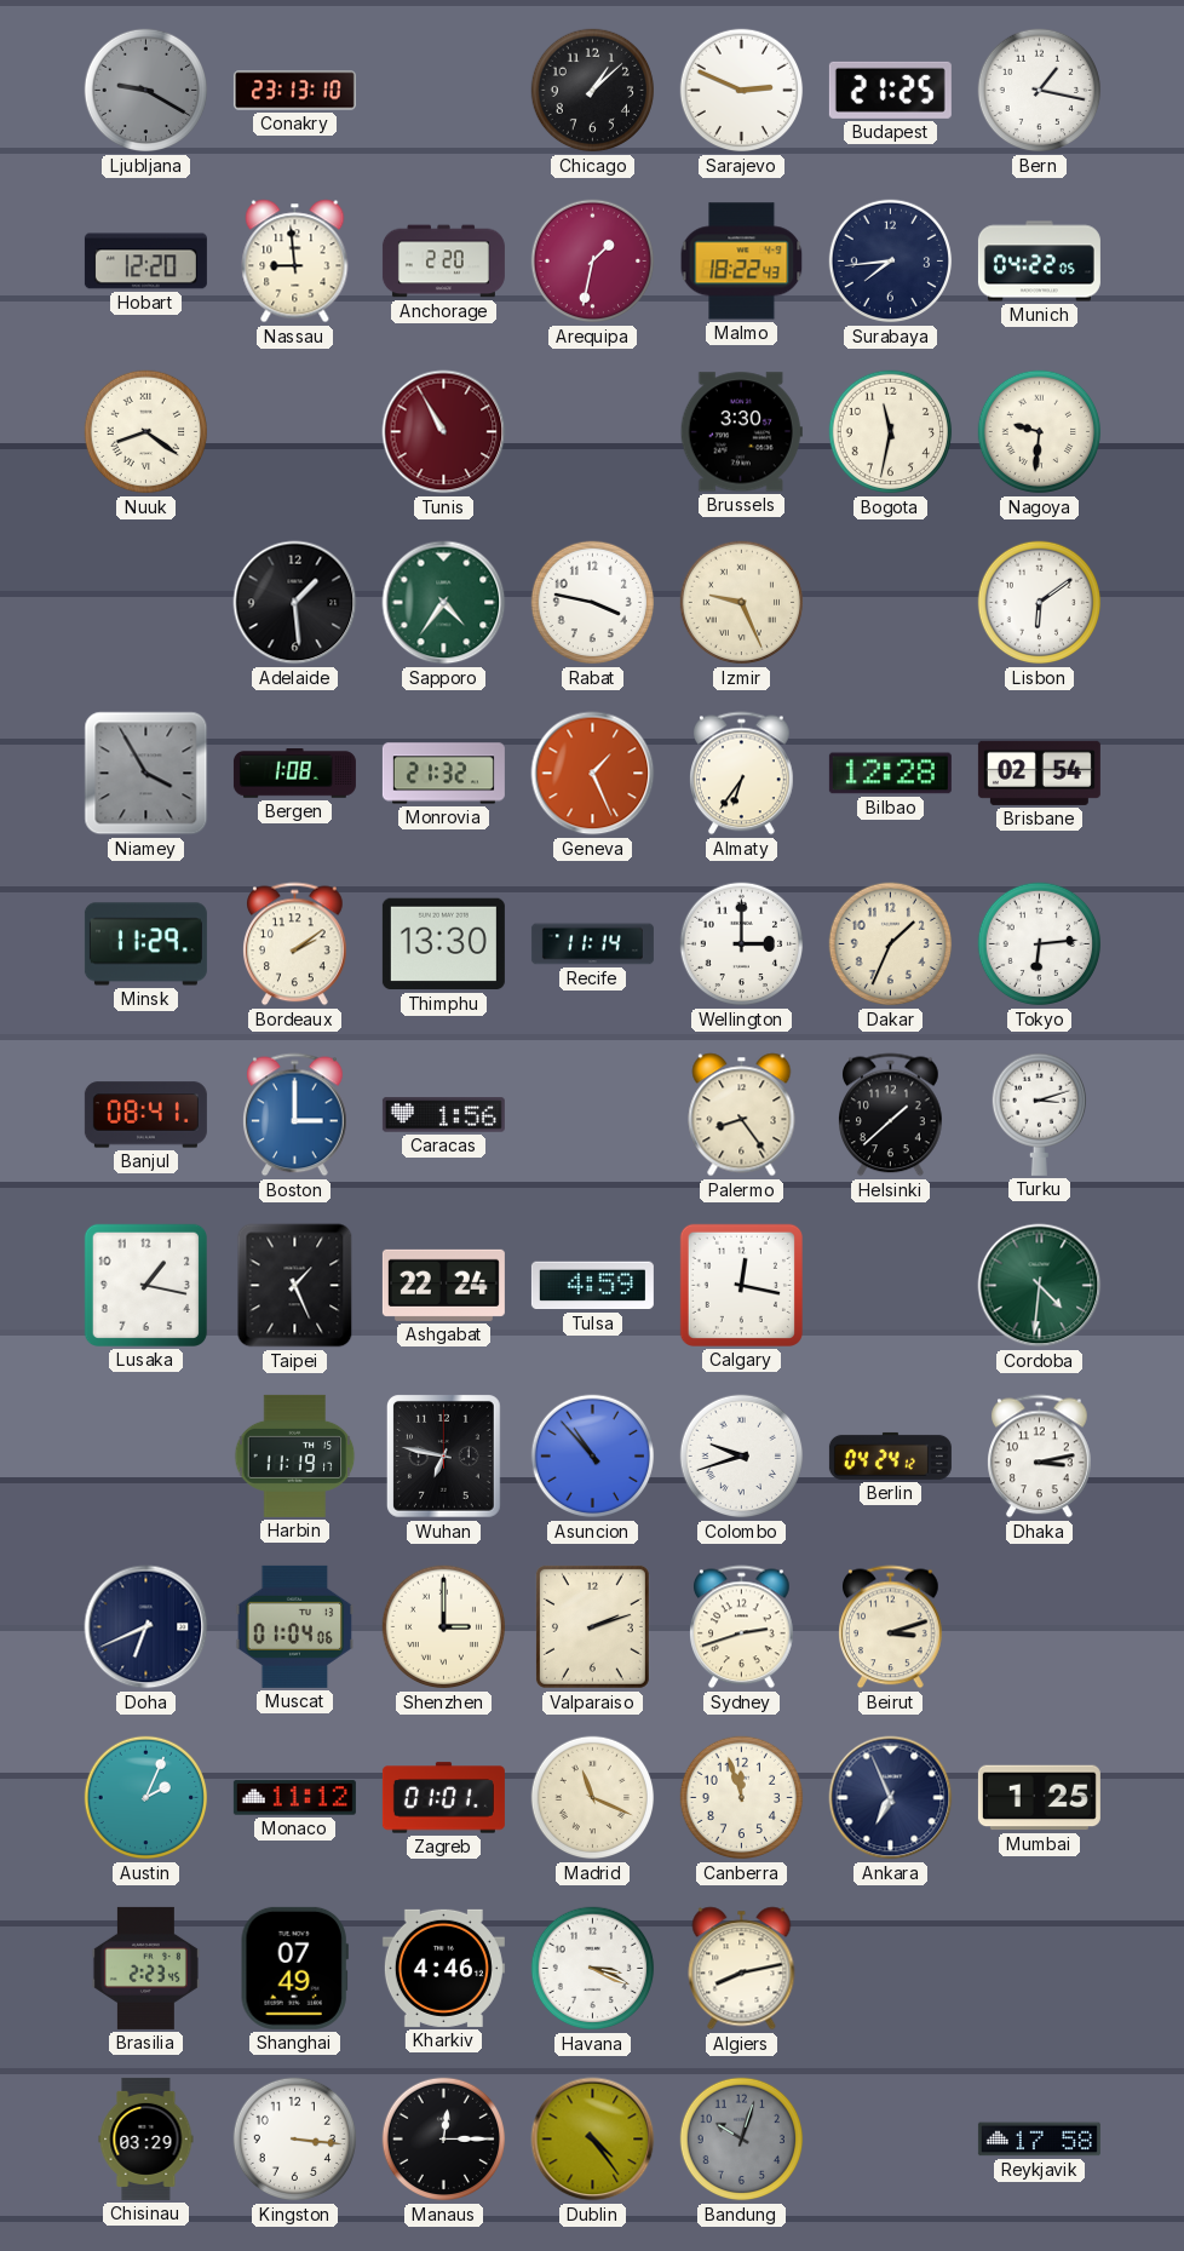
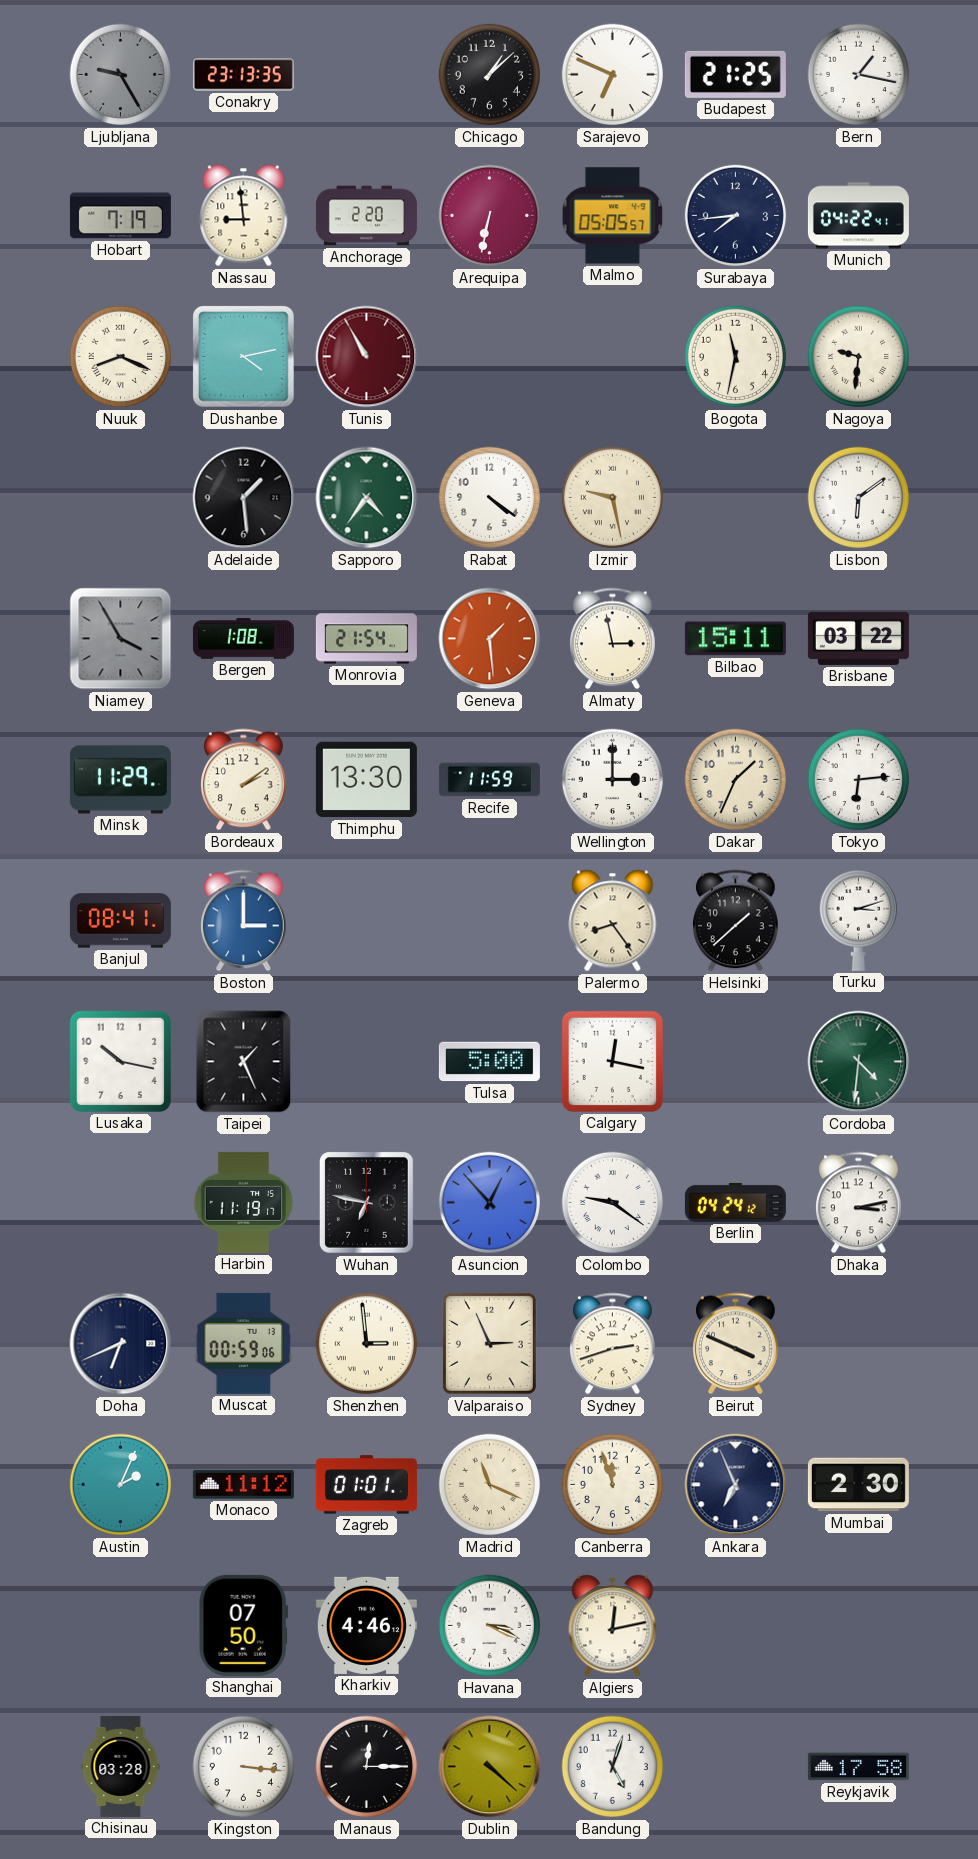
Ljubljana: 9:20 -> 9:25
Conakry: 23:13:10 -> 23:13:35
Sarajevo: 2:49 -> 6:49
Hobart: 12:20 -> 7:19
Arequipa: 1:32 -> 6:32
Malmo: 18:22 -> 05:05
Munich: 04:22:05 -> 04:22:41
Nuuk: 8:21 -> 8:19
Dushanbe: none -> 4:13
Brussels: 3:30 -> none
Rabat: 3:47 -> 4:21
Izmir: 9:26 -> 9:28
Monrovia: 21:32 -> 21:54
Geneva: 1:26 -> 1:29
Almaty: 6:36 -> 2:58
Bilbao: 12:28 -> 15:11
Brisbane: 02:54 -> 03:22
Recife: 11:14 -> 11:59
Caracas: 1:56 -> none
Lusaka: 1:17 -> 10:17
Ashgabat: 22:24 -> none
Tulsa: 4:59 -> 5:00
Asuncion: 10:53 -> 12:53
Colombo: 9:42 -> 9:21
Muscat: 01:04 -> 00:59
Shenzhen: 3:00 -> 2:59
Valparaiso: 2:12 -> 2:56
Beirut: 3:12 -> 3:49
Mumbai: 1:25 -> 2:30
Brasilia: 2:23 -> none
Shanghai: 07:49 -> 07:50
Algiers: 8:13 -> 12:13
Chisinau: 03:29 -> 03:28
Dublin: 4:24 -> 4:22
Bandung: 10:03 -> 5:03
Bandung dial: grey -> white
